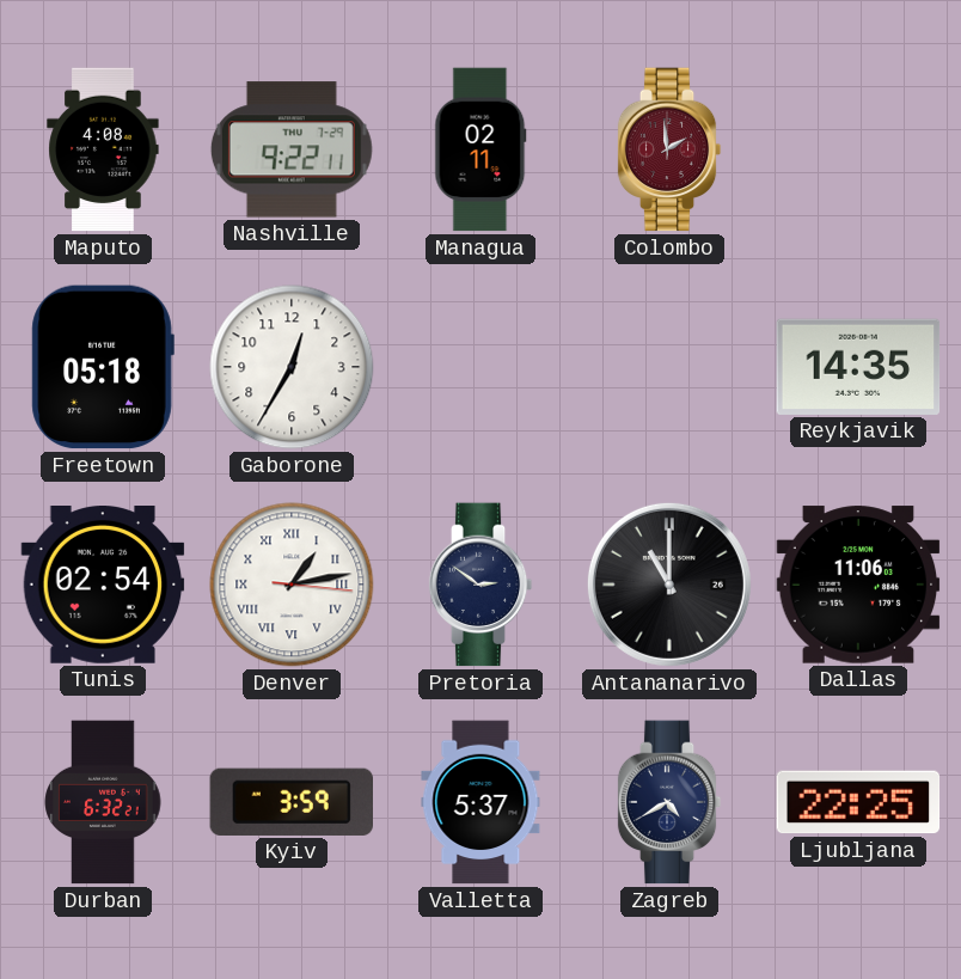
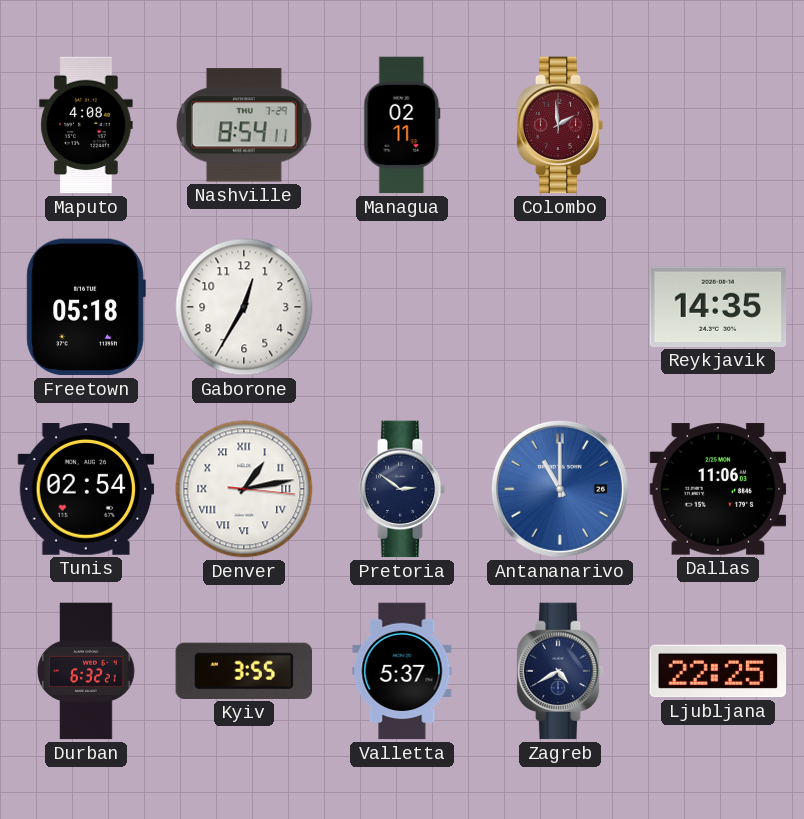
Nashville: 9:22 -> 8:54
Antananarivo dial: black -> blue
Kyiv: 3:59 -> 3:55
